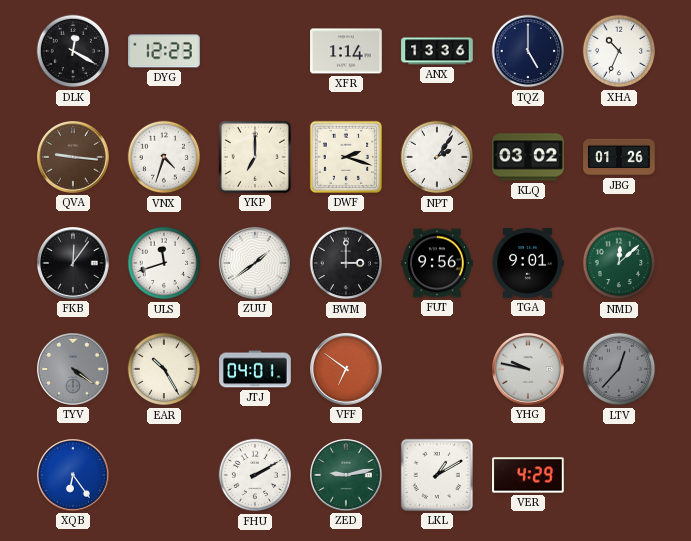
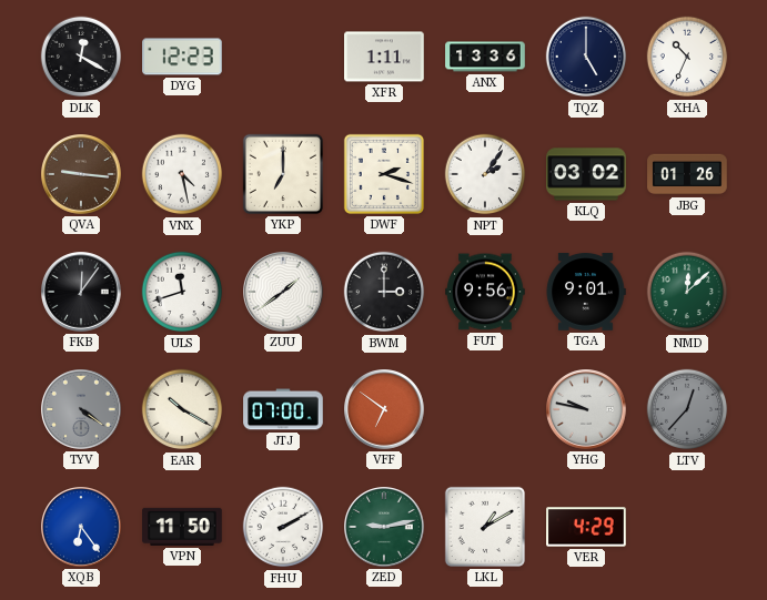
XFR: 1:14 -> 1:11
VNX: 4:33 -> 4:28
EAR: 10:25 -> 10:20
JTJ: 04:01 -> 07:00
VPN: none -> 11:50
